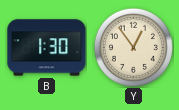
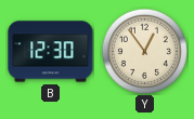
B: 1:30 -> 12:30
